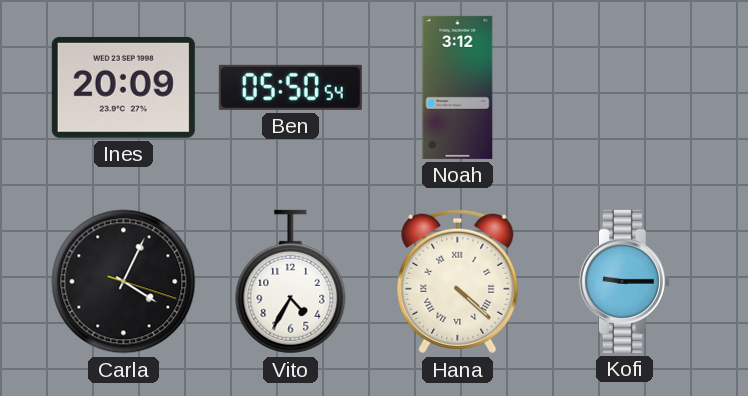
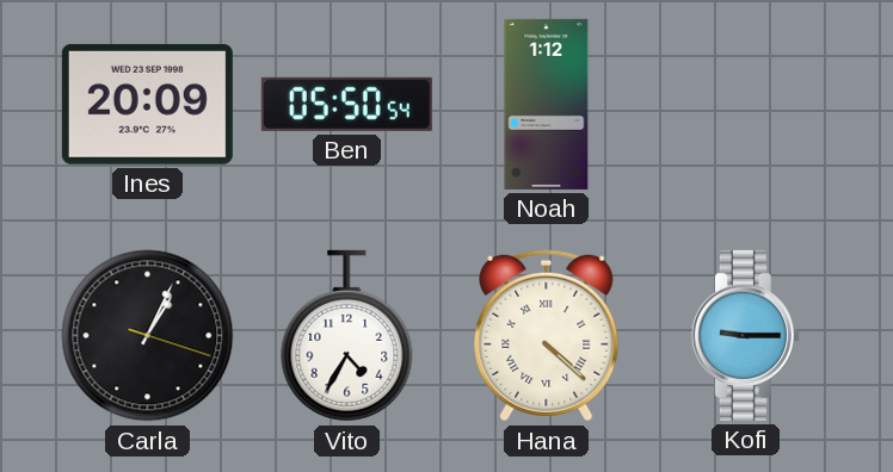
Noah: 3:12 -> 1:12
Carla: 4:04 -> 1:04
